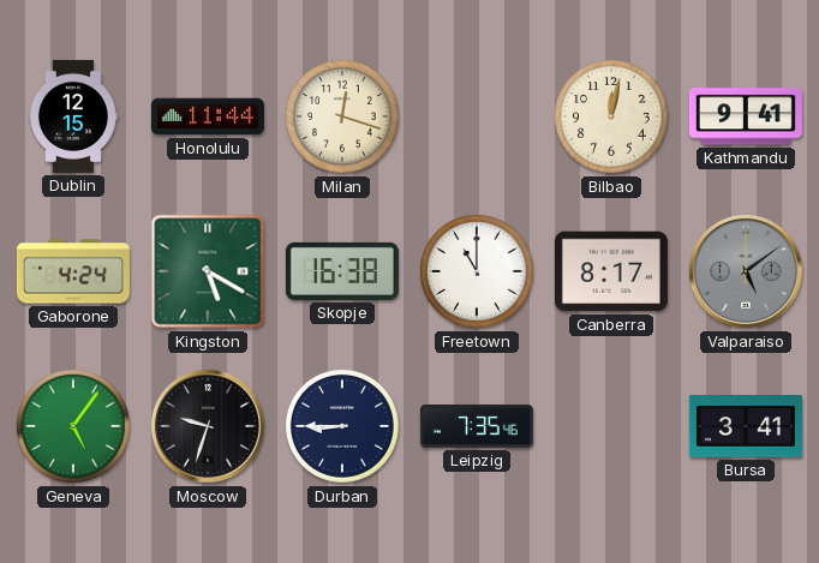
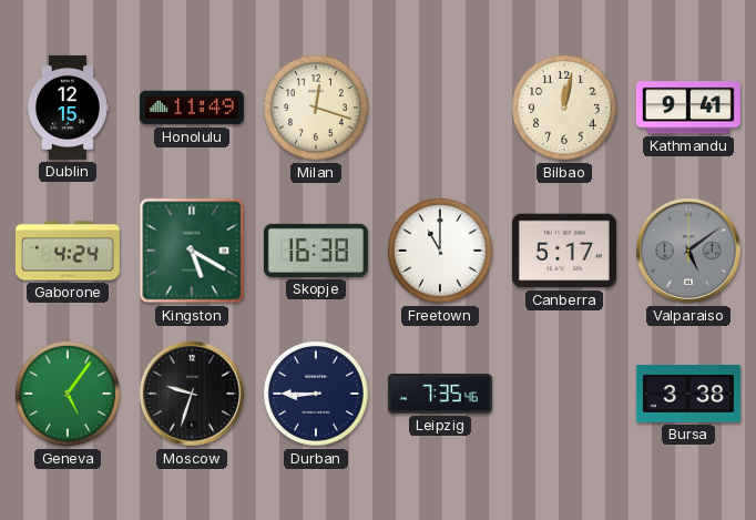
Honolulu: 11:44 -> 11:49
Canberra: 8:17 -> 5:17
Bursa: 3:41 -> 3:38
